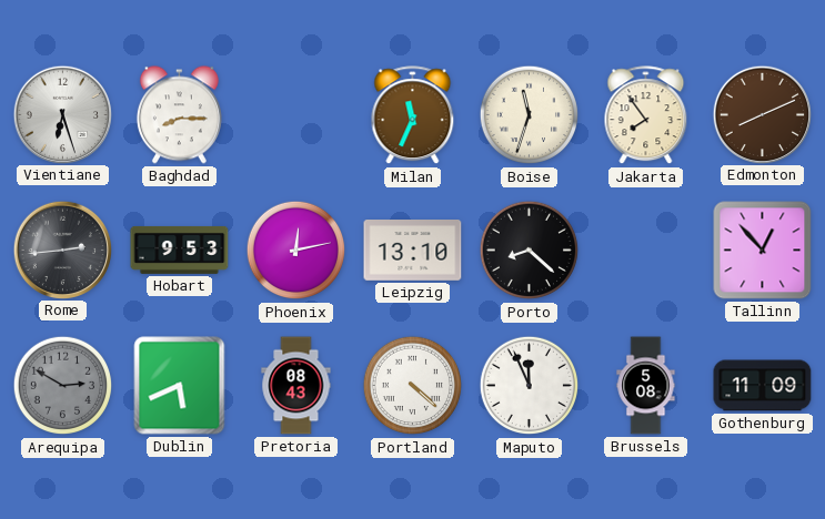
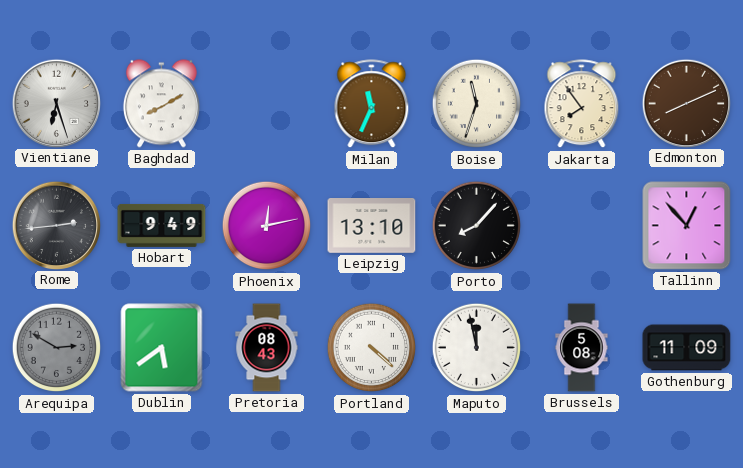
Baghdad: 8:15 -> 8:10
Hobart: 9:53 -> 9:49
Porto: 8:22 -> 8:07
Dublin: 5:41 -> 5:39
Maputo: 11:56 -> 11:58
